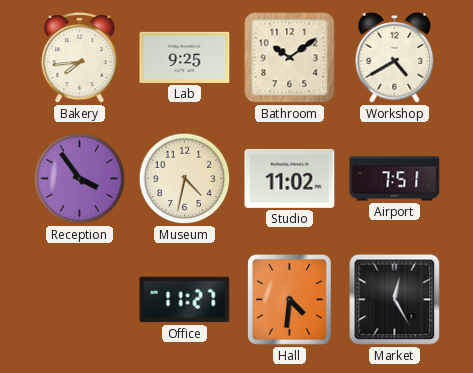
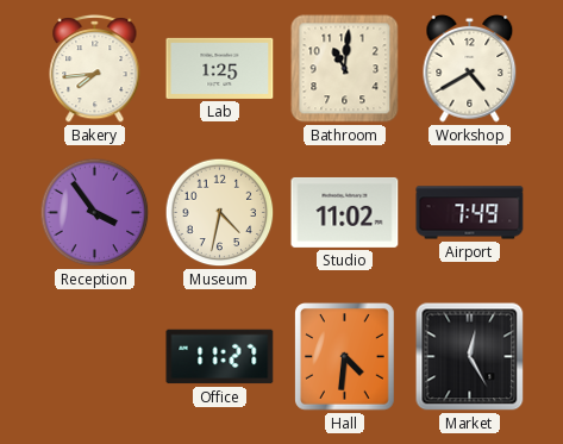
Lab: 9:25 -> 1:25
Bathroom: 10:09 -> 11:01
Airport: 7:51 -> 7:49
